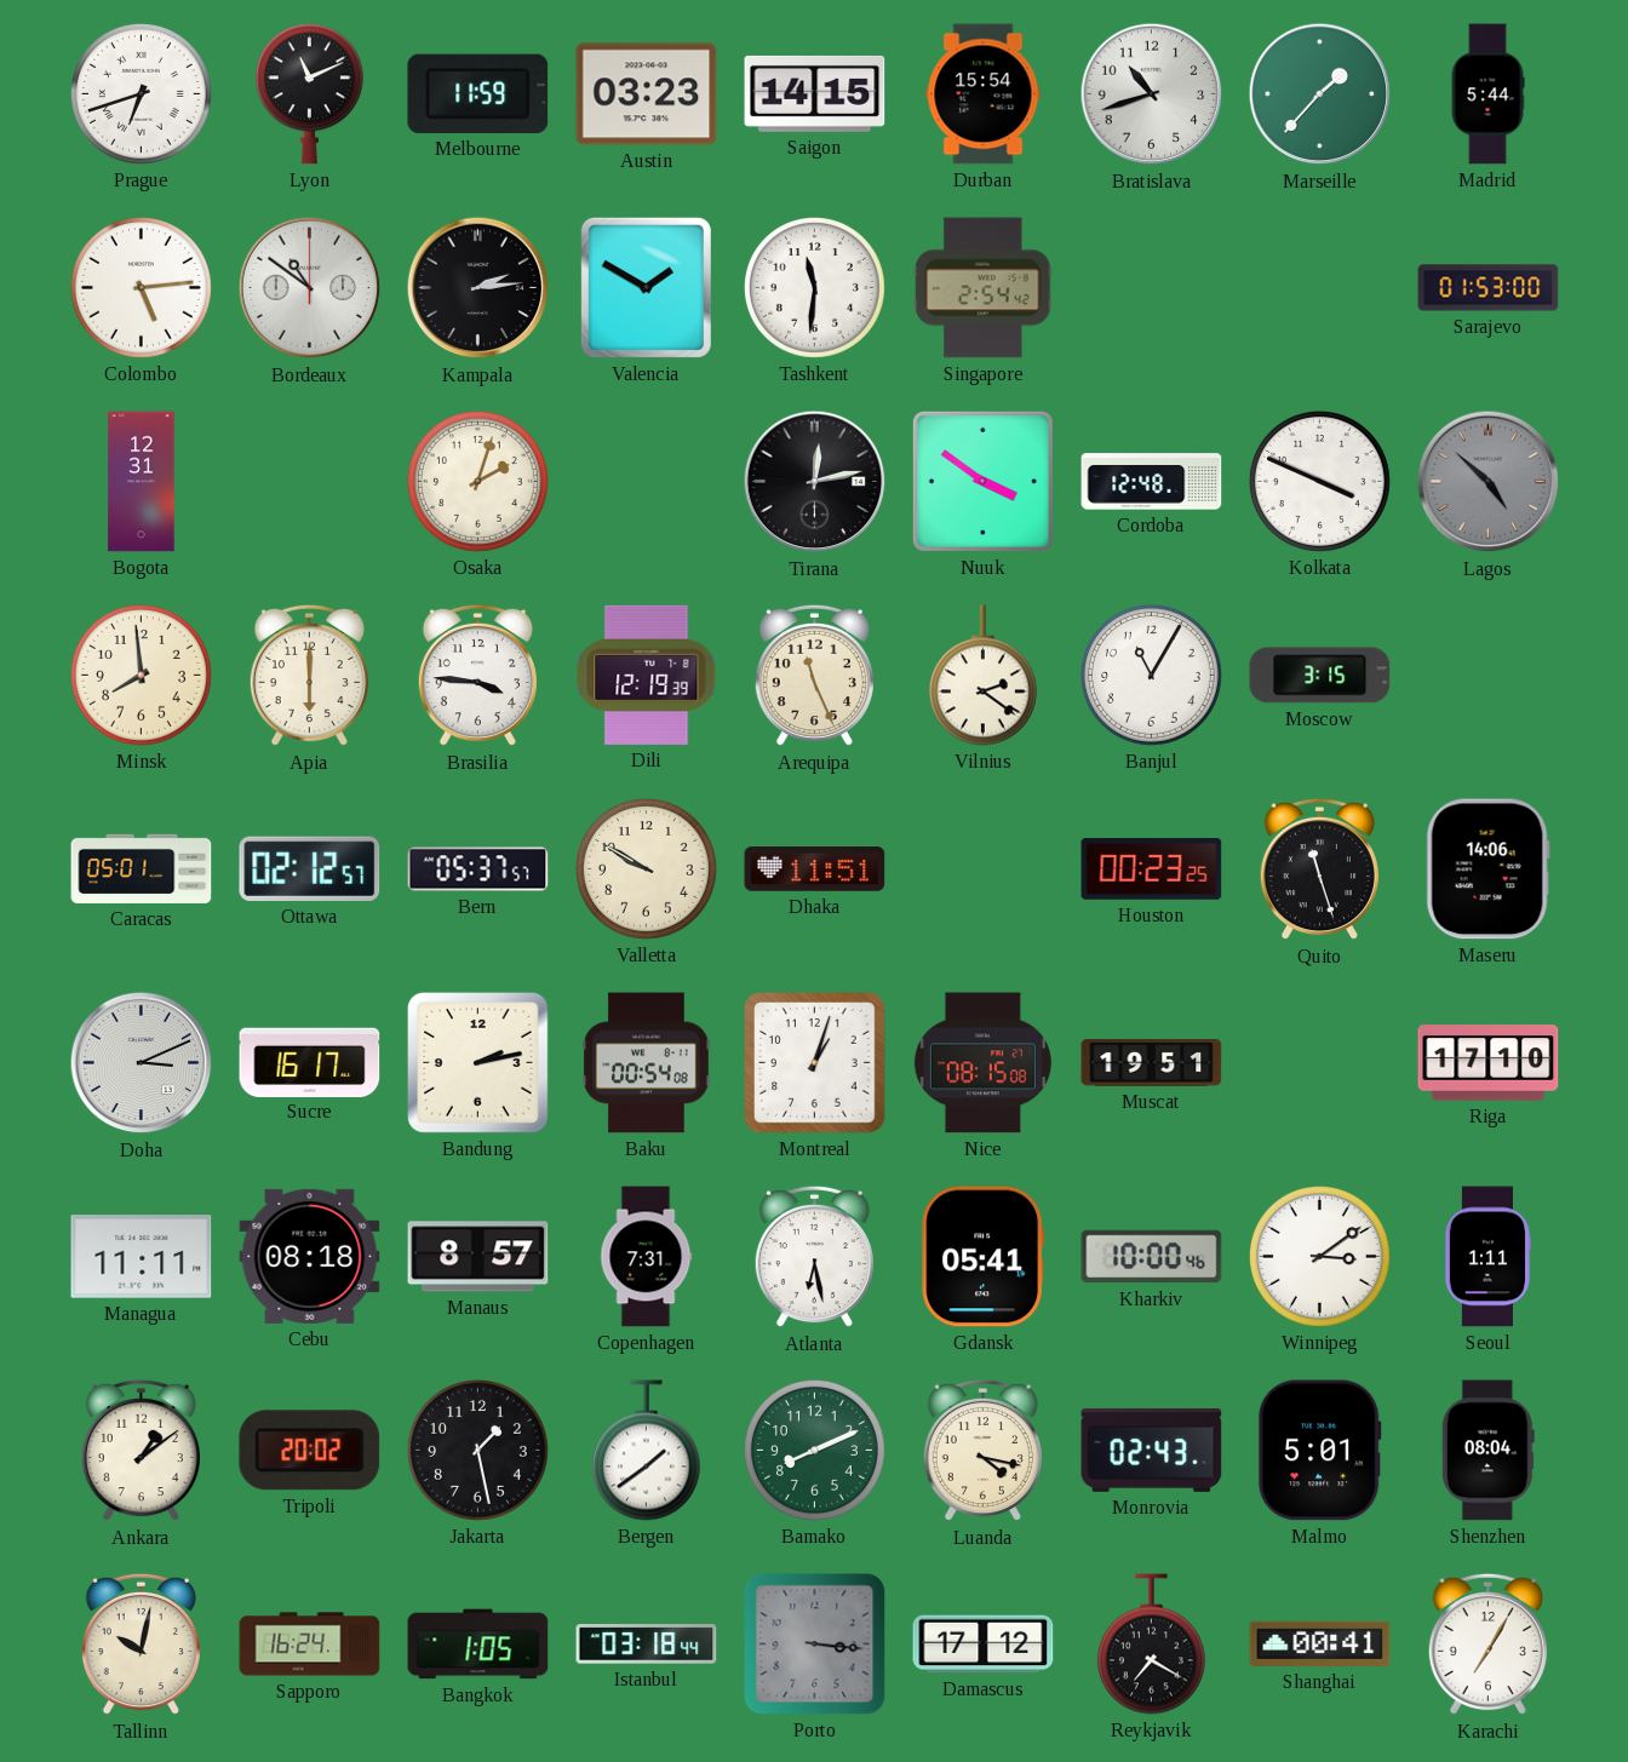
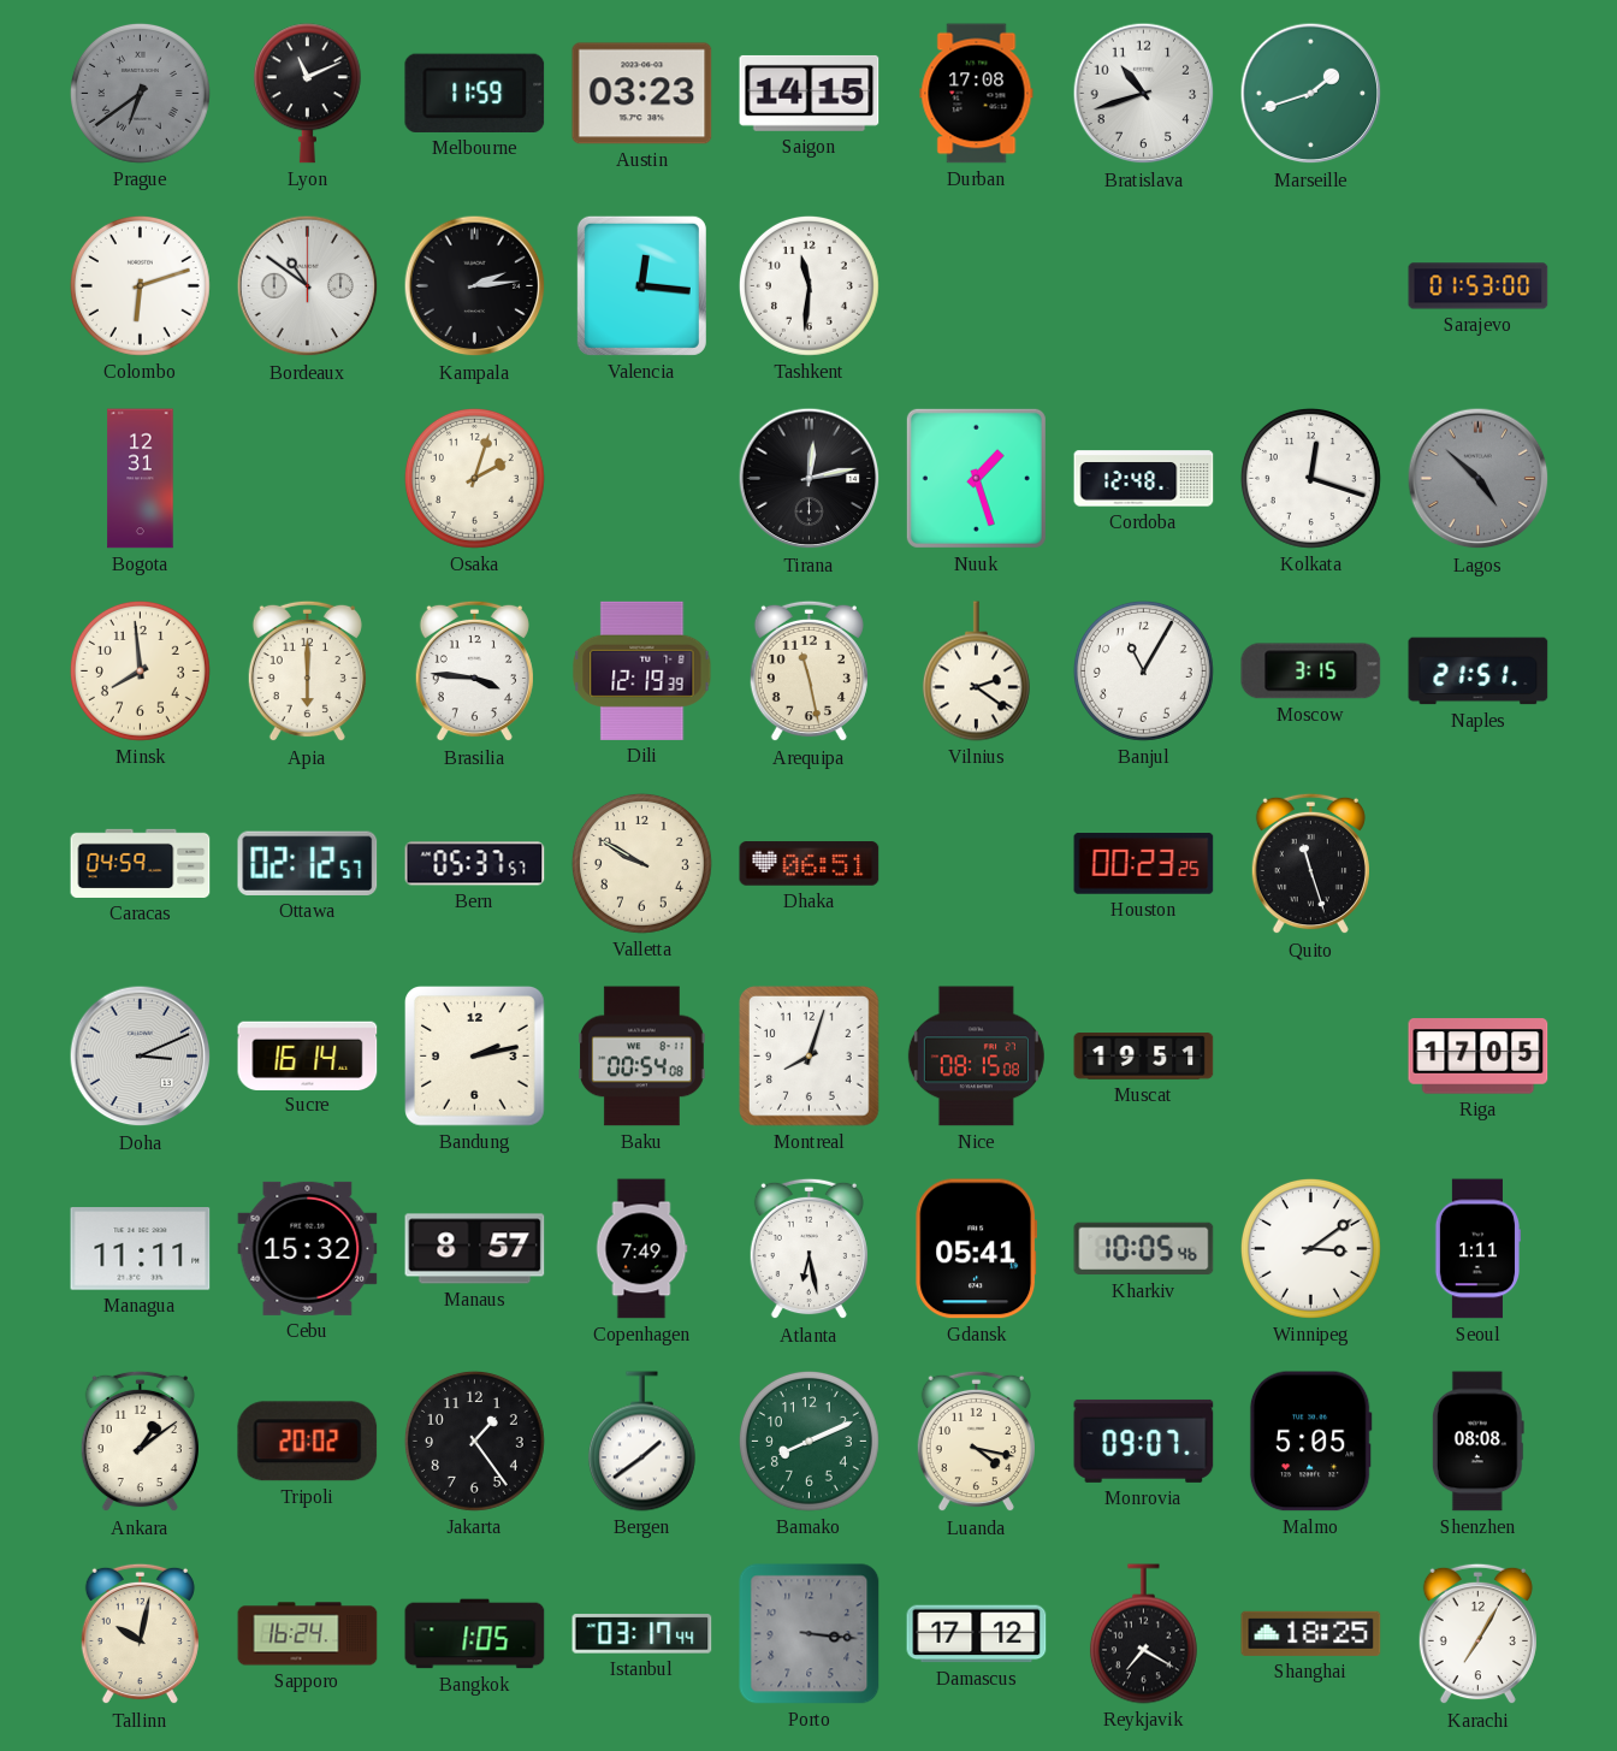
Prague: 6:42 -> 6:39
Prague dial: white -> grey
Durban: 15:54 -> 17:08
Marseille: 1:37 -> 1:42
Madrid: 5:44 -> none
Colombo: 5:14 -> 6:12
Valencia: 1:50 -> 12:16
Singapore: 2:54 -> none
Nuuk: 3:51 -> 1:27
Kolkata: 3:49 -> 12:18
Arequipa: 11:26 -> 11:28
Naples: none -> 21:51
Caracas: 05:01 -> 04:59
Dhaka: 11:51 -> 06:51
Maseru: 14:06 -> none
Sucre: 16:17 -> 16:14
Montreal: 1:03 -> 8:03
Riga: 17:10 -> 17:05
Cebu: 08:18 -> 15:32
Copenhagen: 7:31 -> 7:49
Kharkiv: 10:00 -> 10:05
Jakarta: 1:28 -> 1:24
Monrovia: 02:43 -> 09:07
Malmo: 5:01 -> 5:05
Shenzhen: 08:04 -> 08:08
Istanbul: 03:18 -> 03:17
Shanghai: 00:41 -> 18:25
